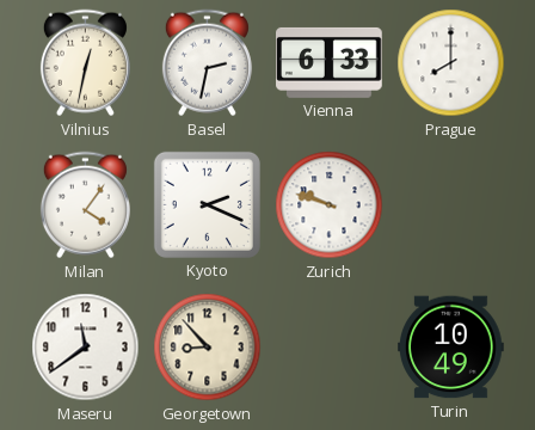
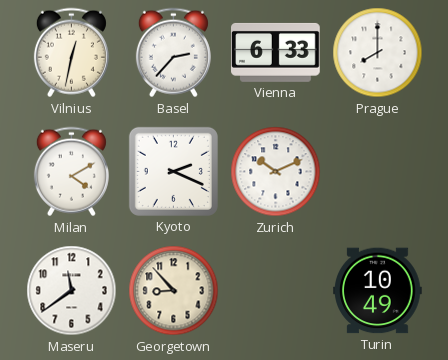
Basel: 2:32 -> 2:37
Milan: 4:06 -> 4:10
Zurich: 9:48 -> 10:11
